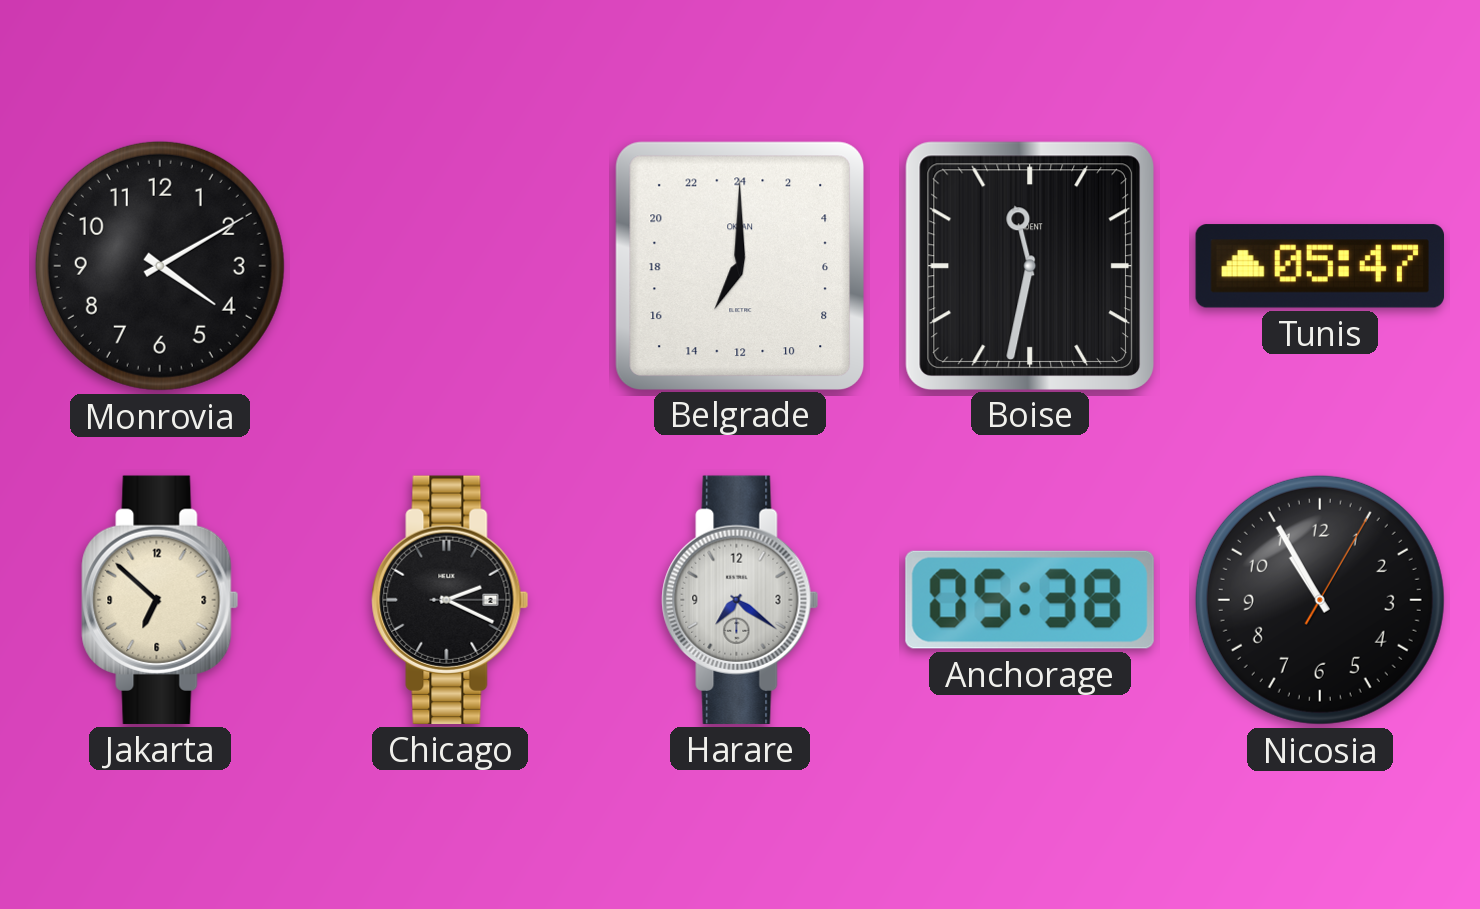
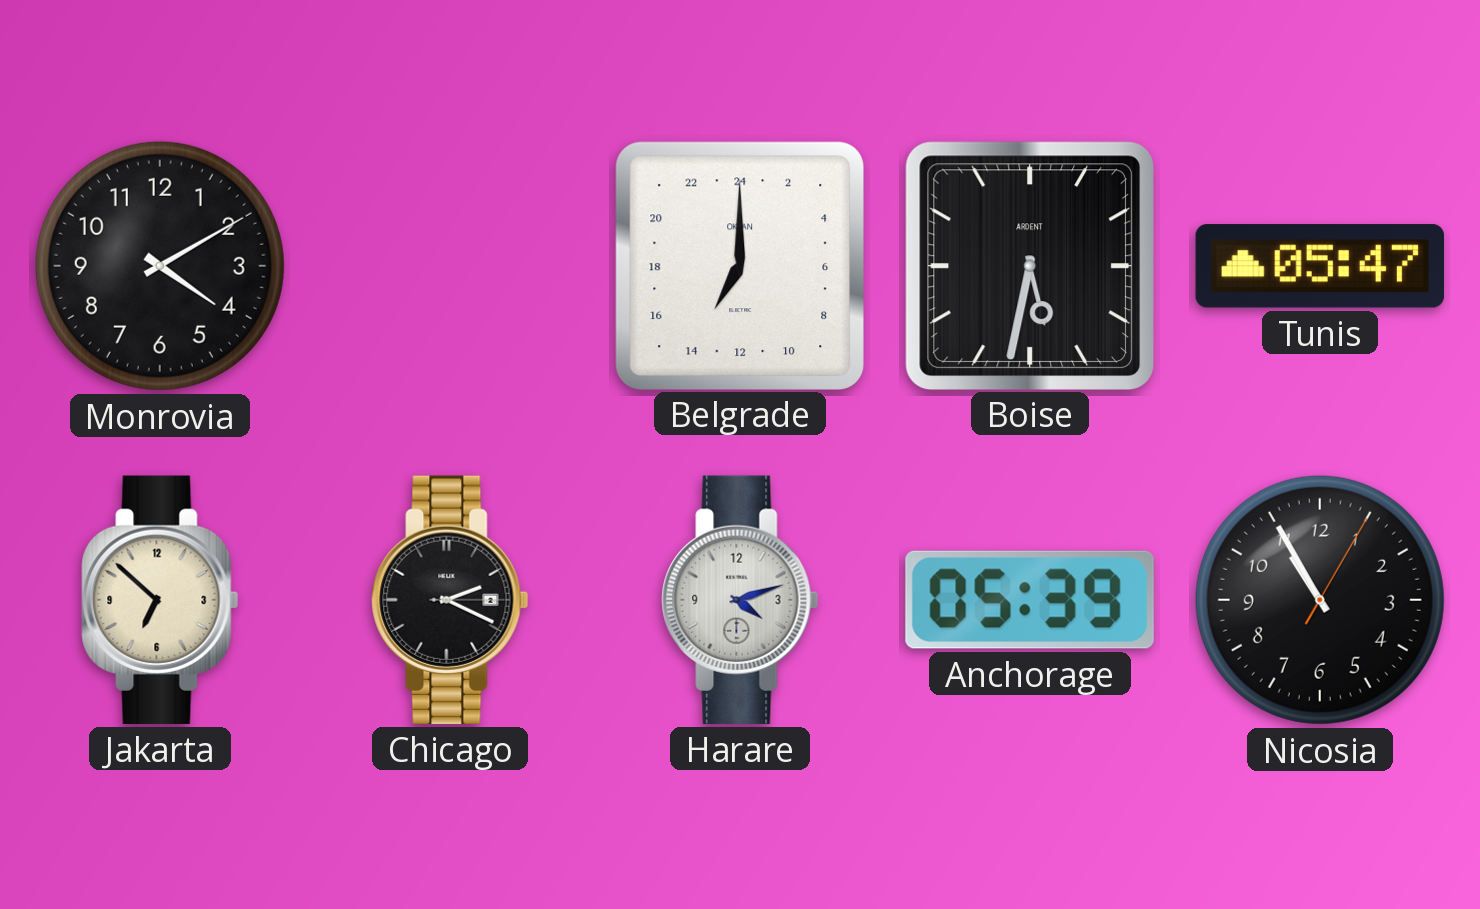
Boise: 11:32 -> 5:32
Harare: 7:21 -> 4:12
Anchorage: 05:38 -> 05:39
